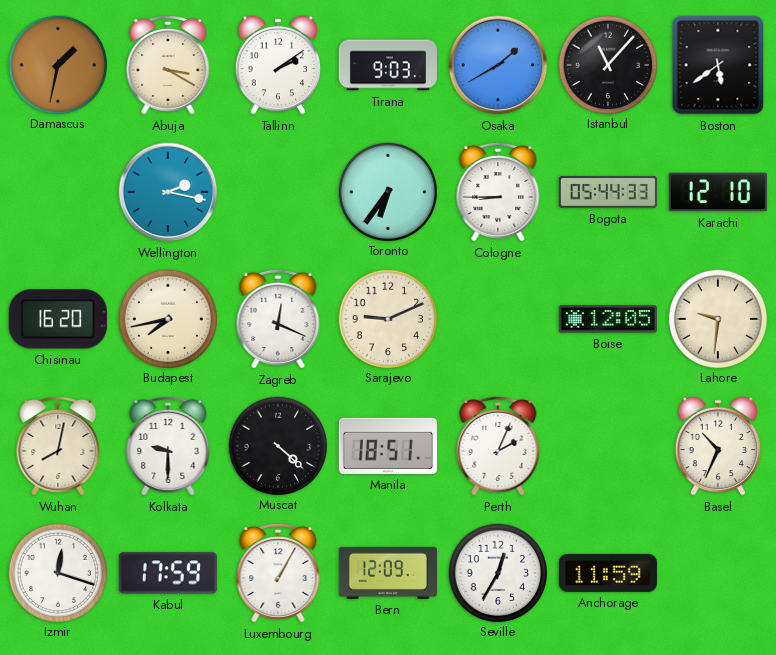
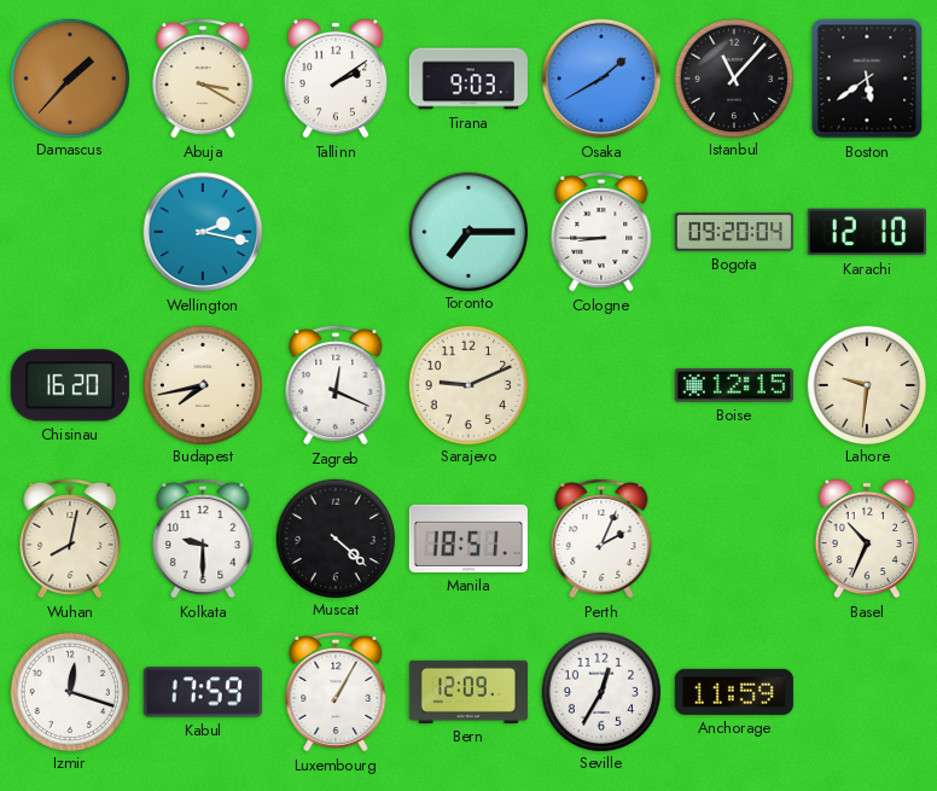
Damascus: 1:32 -> 1:37
Toronto: 6:36 -> 7:15
Bogota: 05:44 -> 09:20
Boise: 12:05 -> 12:15
